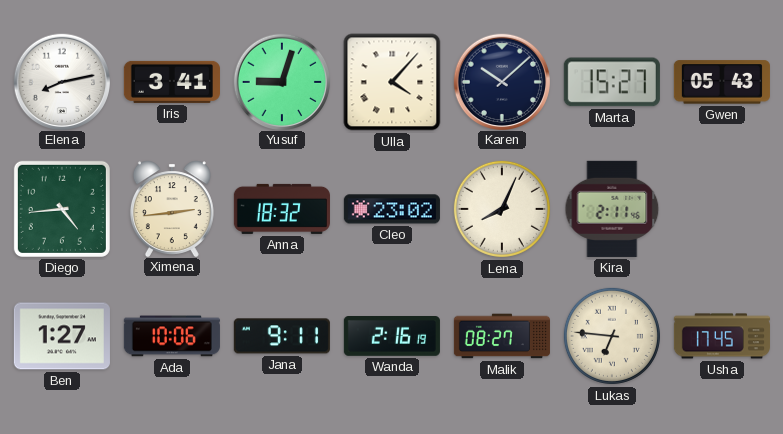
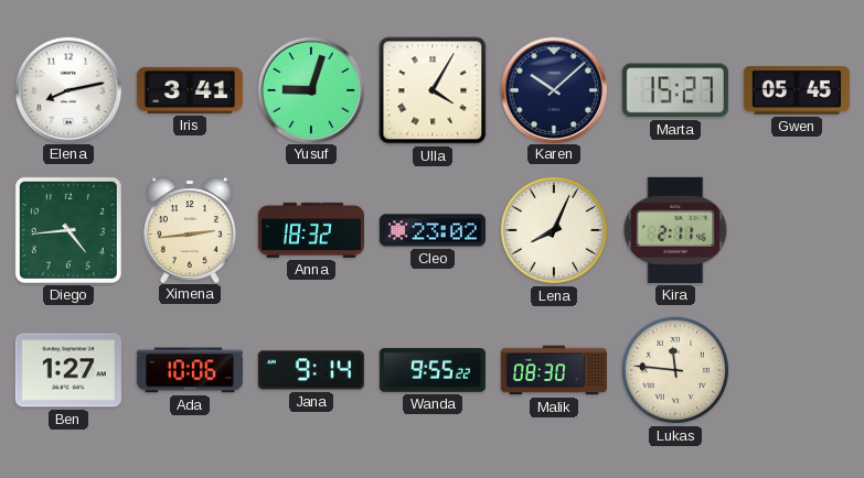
Ulla: 4:07 -> 4:05
Gwen: 05:43 -> 05:45
Jana: 9:11 -> 9:14
Wanda: 2:16 -> 9:55
Malik: 08:27 -> 08:30
Lukas: 6:46 -> 11:46
Usha: 17:45 -> none
